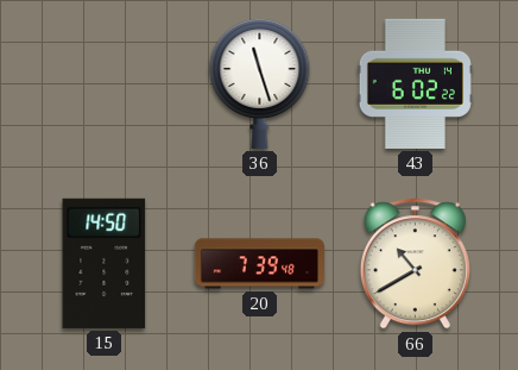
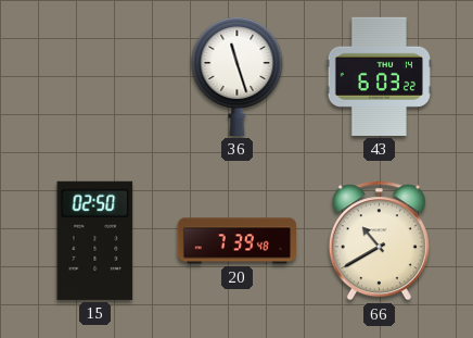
43: 6:02 -> 6:03
15: 14:50 -> 02:50
